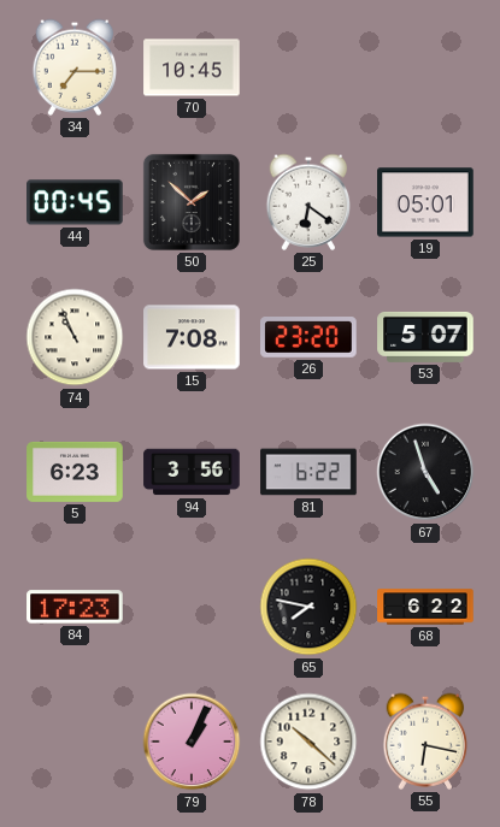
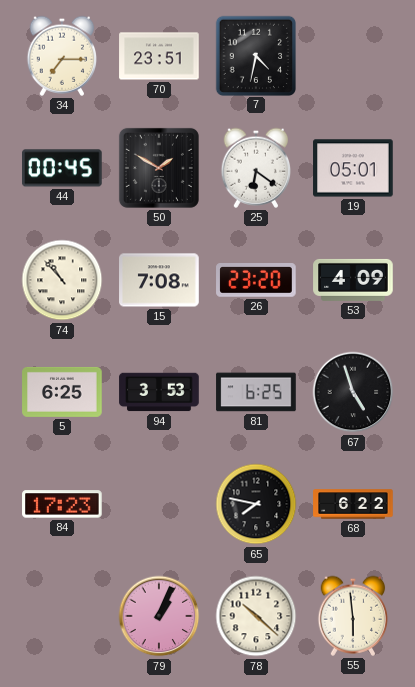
70: 10:45 -> 23:51
7: none -> 4:32
50: 1:52 -> 1:50
74: 10:56 -> 10:53
53: 5:07 -> 4:09
5: 6:23 -> 6:25
94: 3:56 -> 3:53
81: 6:22 -> 6:25
55: 6:17 -> 5:59
